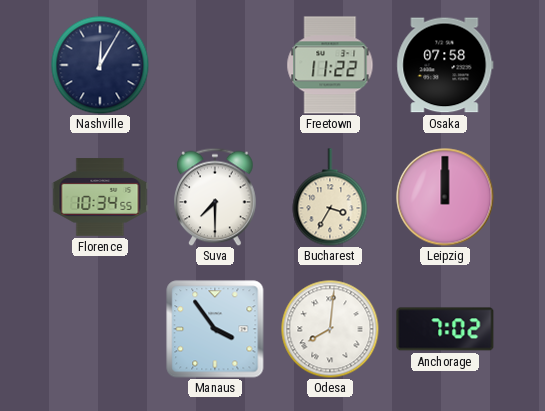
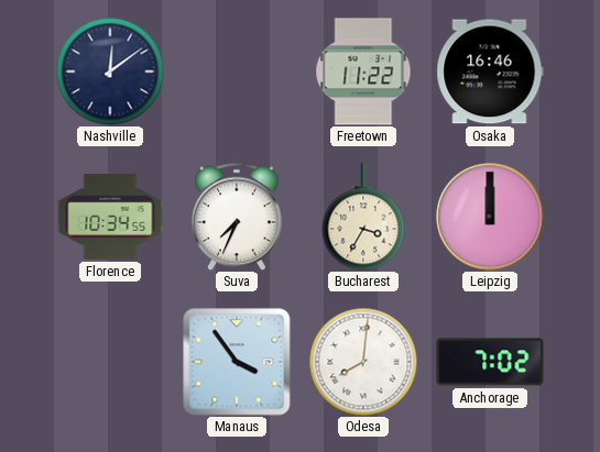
Nashville: 12:05 -> 12:09
Osaka: 07:58 -> 16:46
Suva: 7:30 -> 7:34
